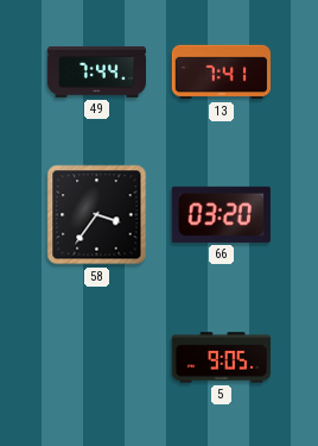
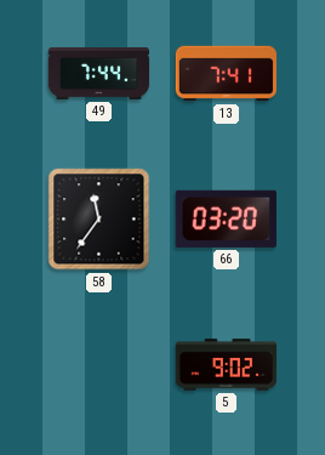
58: 3:36 -> 11:36
5: 9:05 -> 9:02
